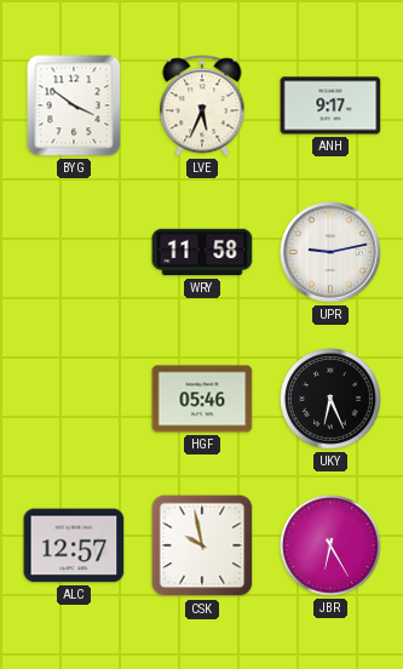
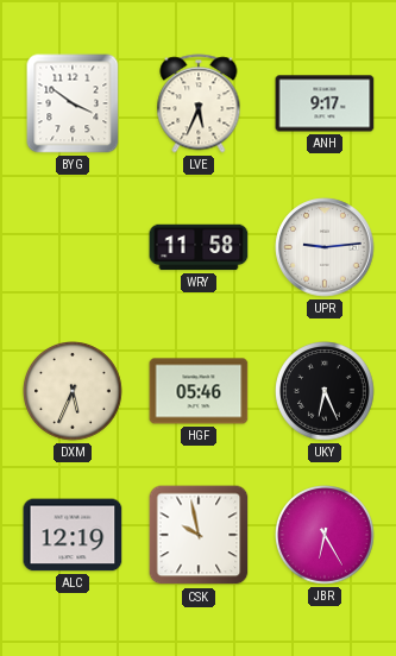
UPR: 9:13 -> 9:14
DXM: none -> 5:34
ALC: 12:57 -> 12:19
